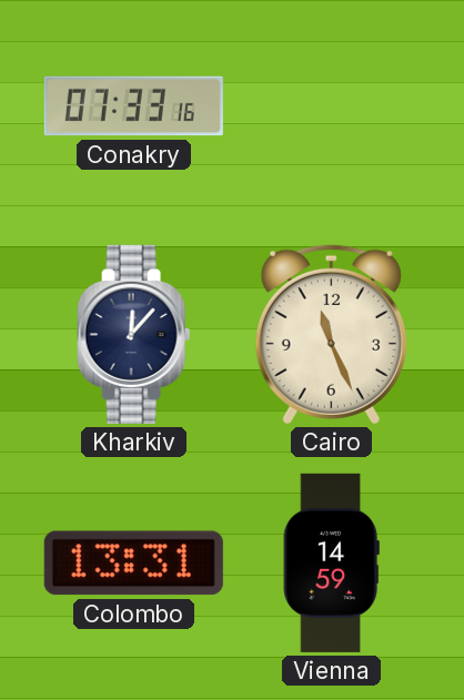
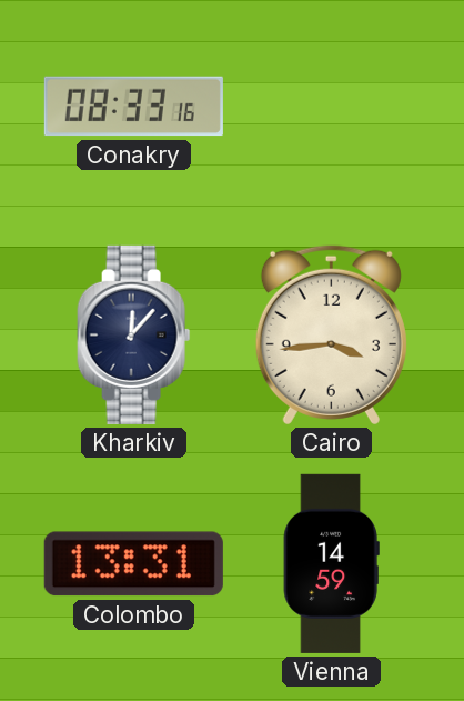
Conakry: 07:33 -> 08:33
Cairo: 11:26 -> 3:44
